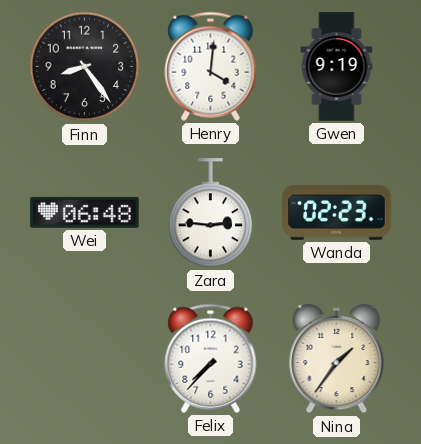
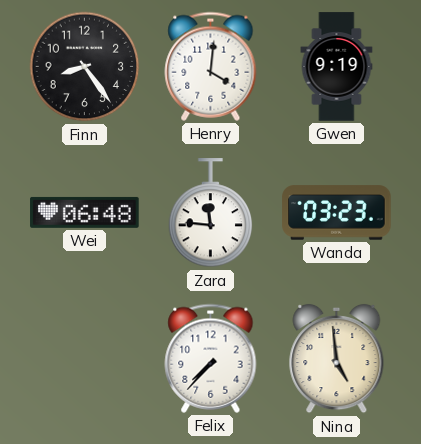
Zara: 2:46 -> 11:46
Wanda: 02:23 -> 03:23
Nina: 1:36 -> 4:59
